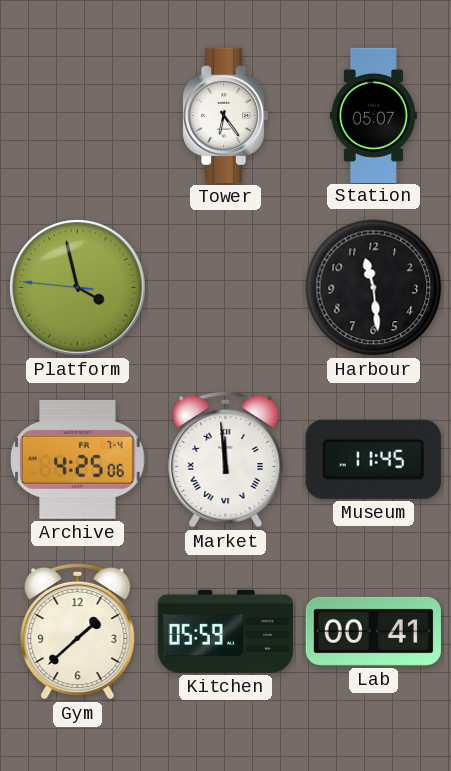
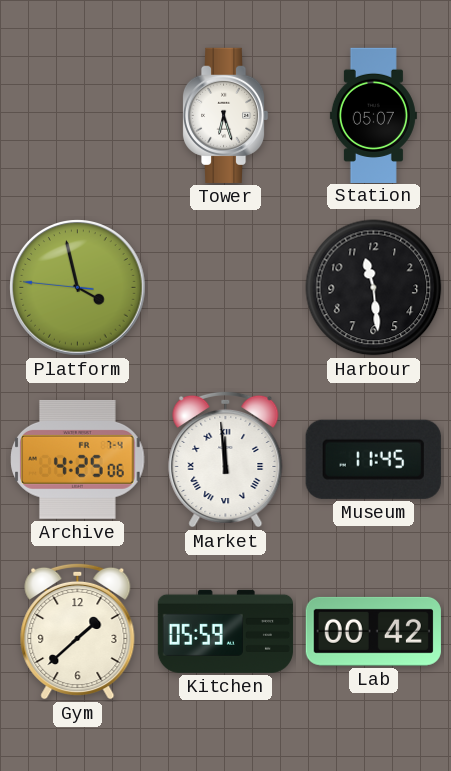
Tower: 6:24 -> 6:27
Lab: 00:41 -> 00:42
